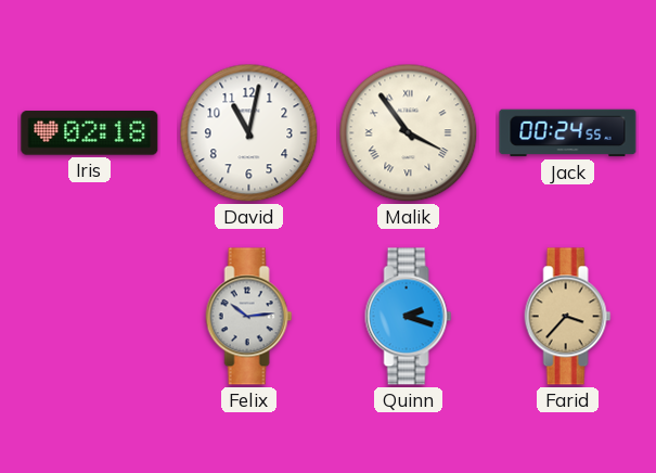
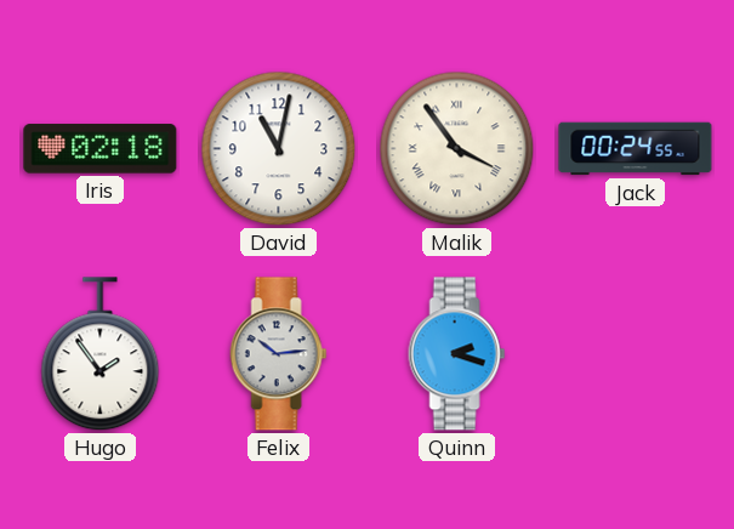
Hugo: none -> 1:54
Farid: 3:37 -> none
